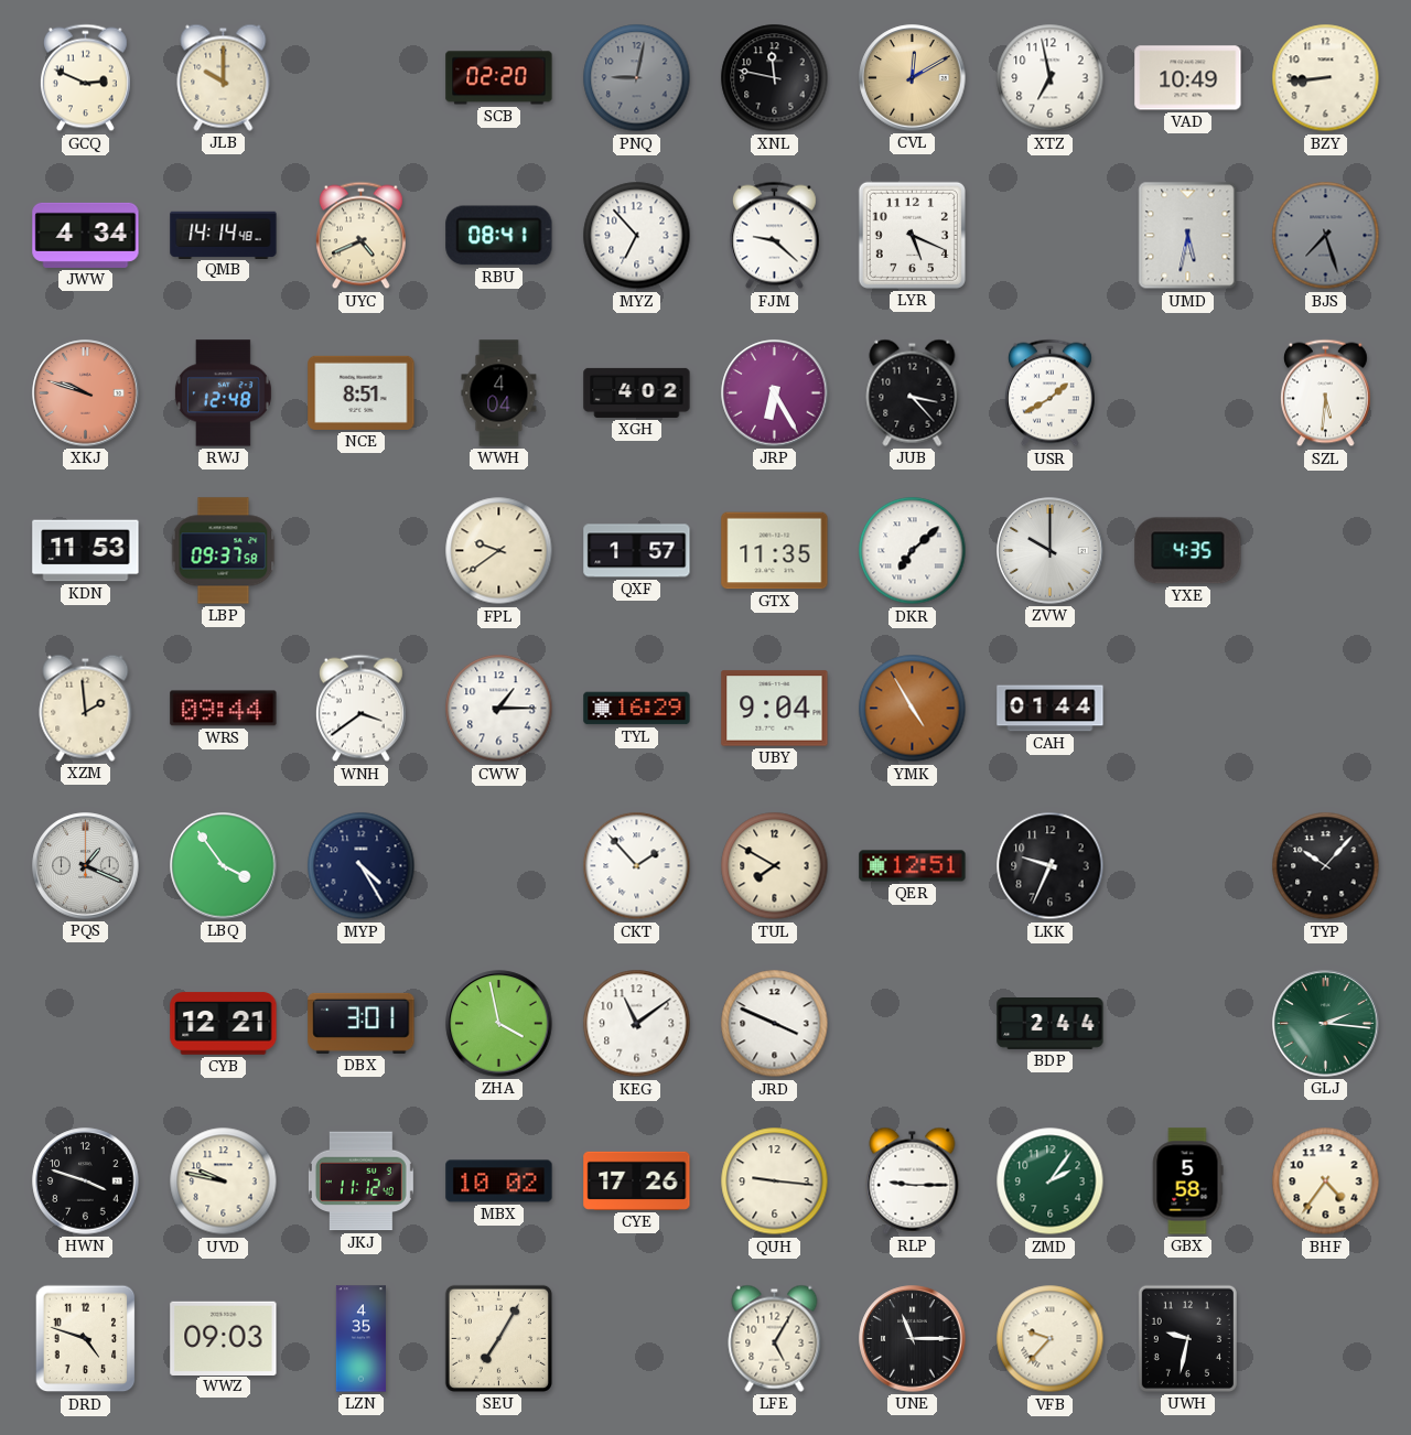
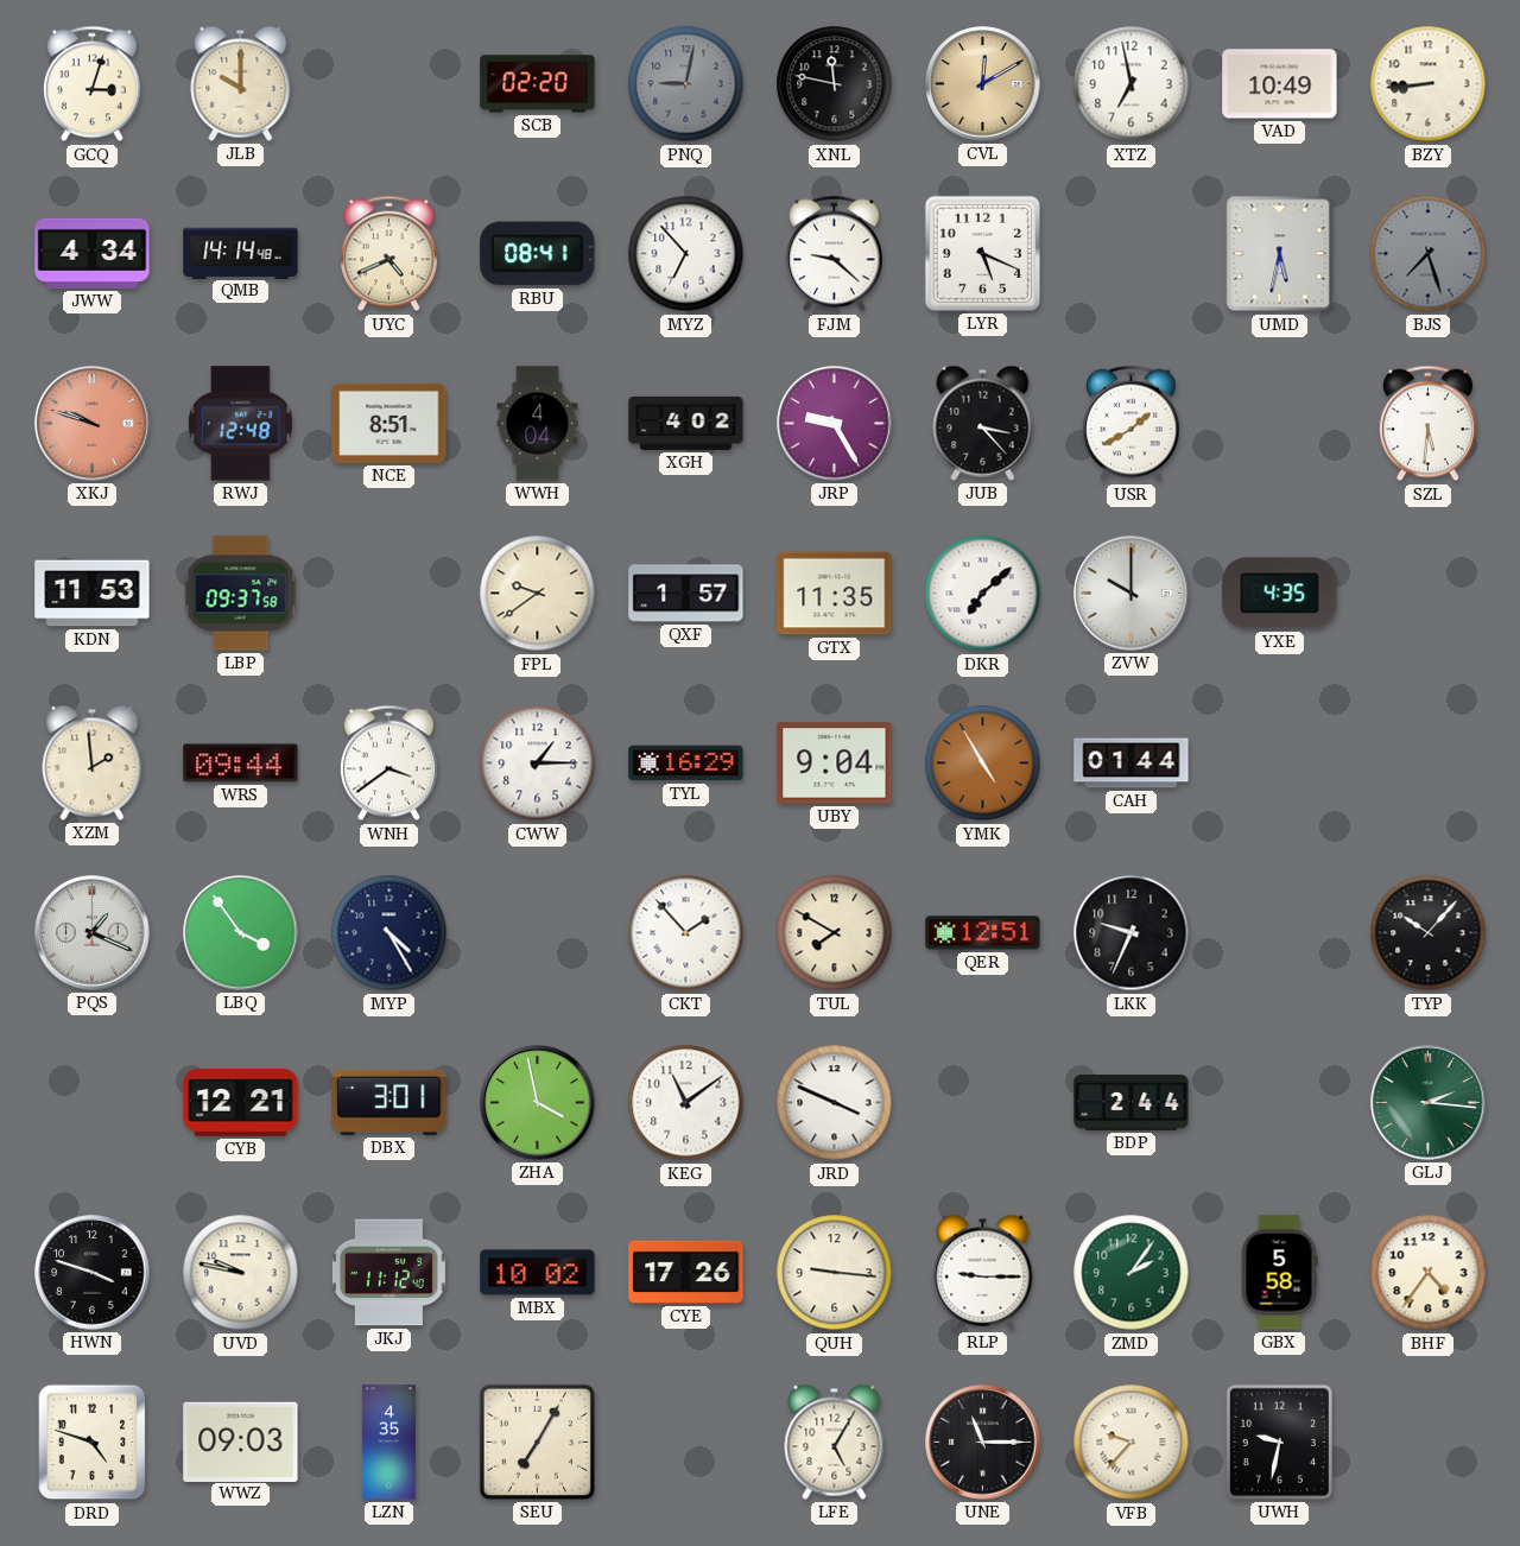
GCQ: 2:49 -> 3:03
JRP: 6:25 -> 9:25
